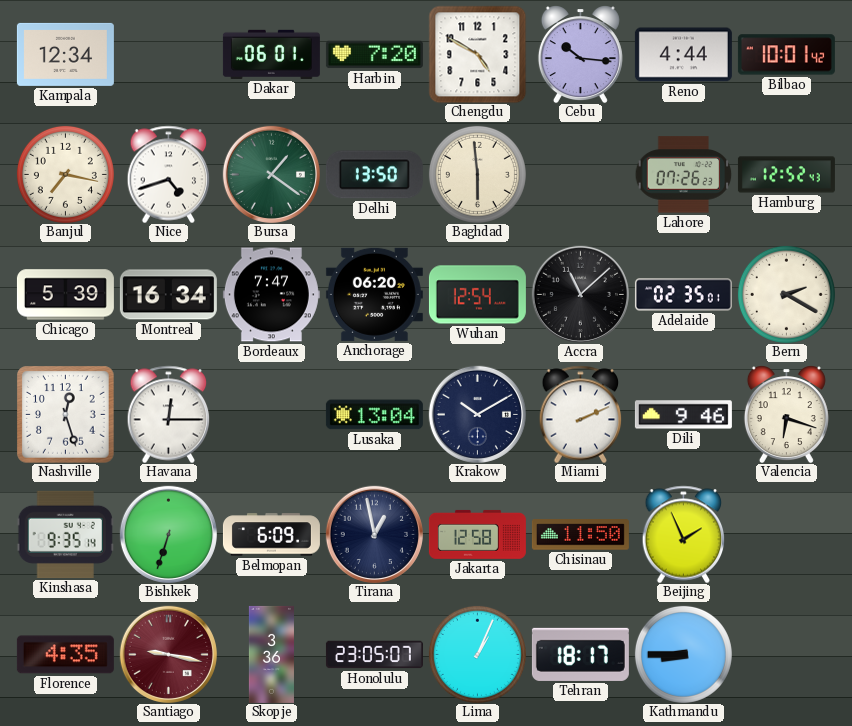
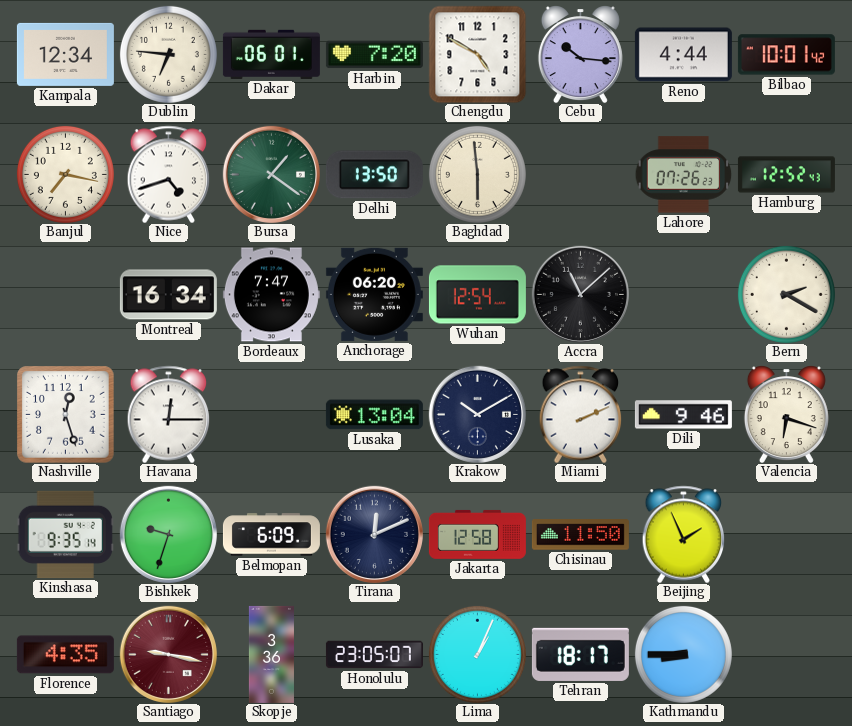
Dublin: none -> 6:46
Chicago: 5:39 -> none
Adelaide: 02:35 -> none
Bishkek: 6:33 -> 9:33
Tirana: 12:58 -> 12:11
